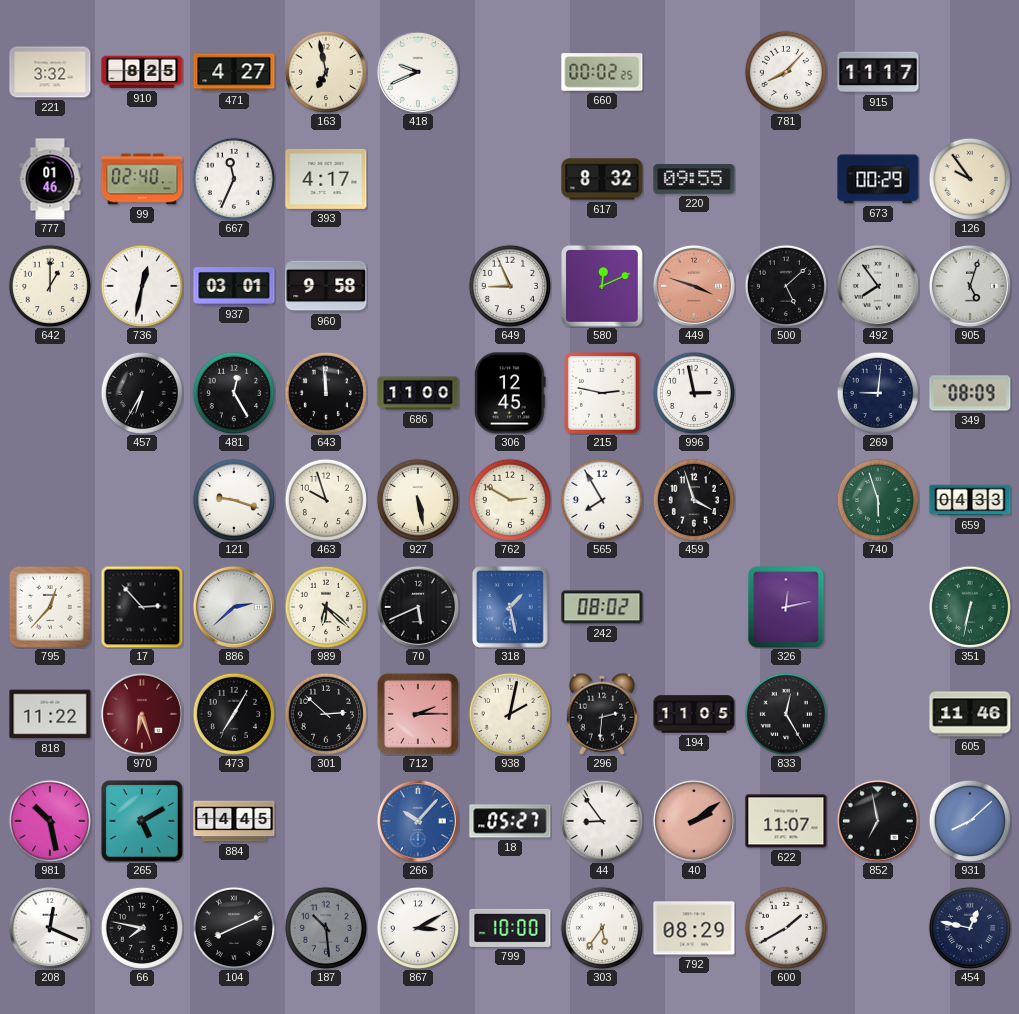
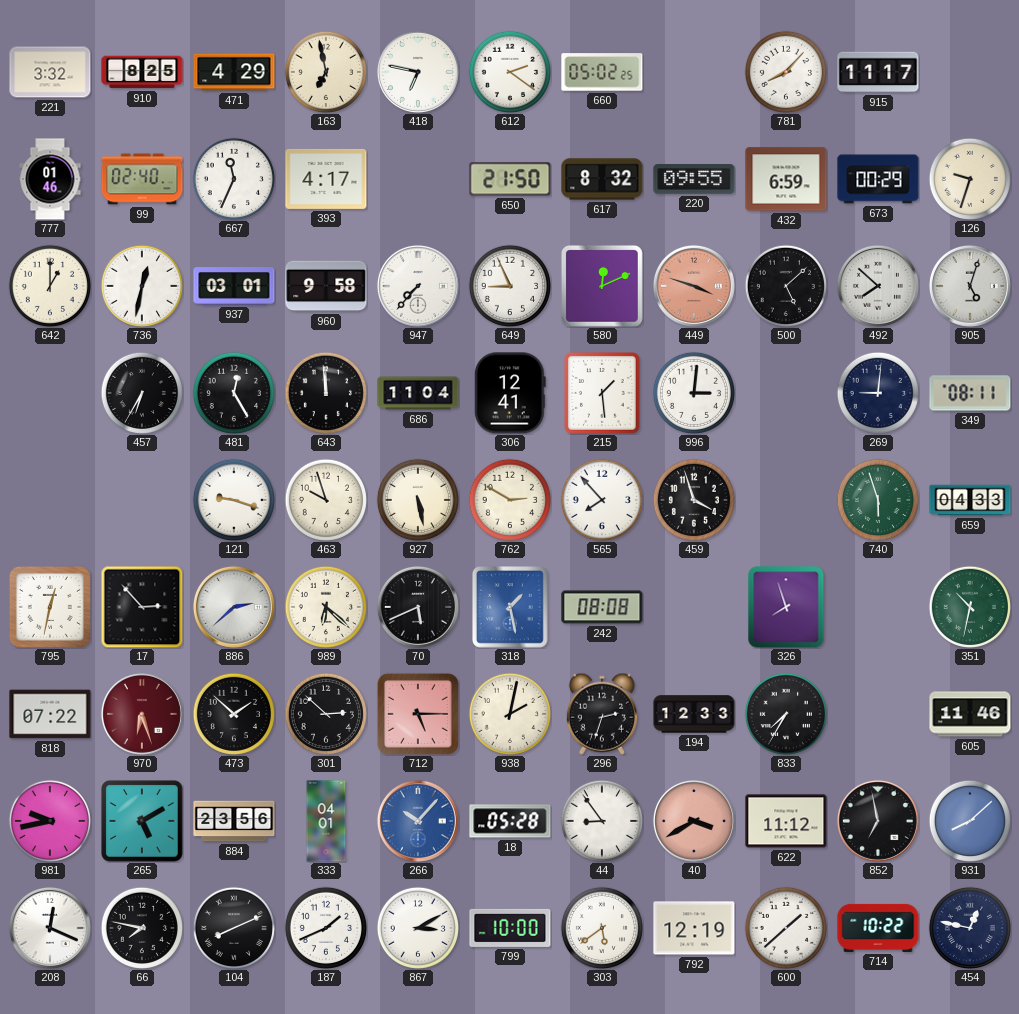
471: 4:27 -> 4:29
418: 9:41 -> 6:47
612: none -> 2:21
660: 00:02 -> 05:02
650: none -> 21:50
432: none -> 6:59
126: 9:54 -> 9:33
947: none -> 7:37
492: 7:54 -> 7:52
686: 11:00 -> 11:04
306: 12:45 -> 12:41
215: 2:47 -> 1:29
996: 2:58 -> 3:01
349: 08:09 -> 08:11
565: 7:55 -> 7:53
795: 12:37 -> 12:32
242: 08:02 -> 08:08
326: 12:13 -> 7:57
351: 6:32 -> 10:32
818: 11:22 -> 07:22
473: 7:05 -> 1:52
712: 2:15 -> 5:15
296: 2:31 -> 2:33
194: 11:05 -> 12:33
833: 12:25 -> 7:35
981: 10:28 -> 9:43
884: 14:45 -> 23:56
333: none -> 04:01
18: 05:27 -> 05:28
40: 2:09 -> 3:40
622: 11:07 -> 11:12
187: 10:29 -> 1:41
187 dial: grey -> white
303: 5:36 -> 5:39
792: 08:29 -> 12:19
600: 1:40 -> 1:38
714: none -> 10:22
